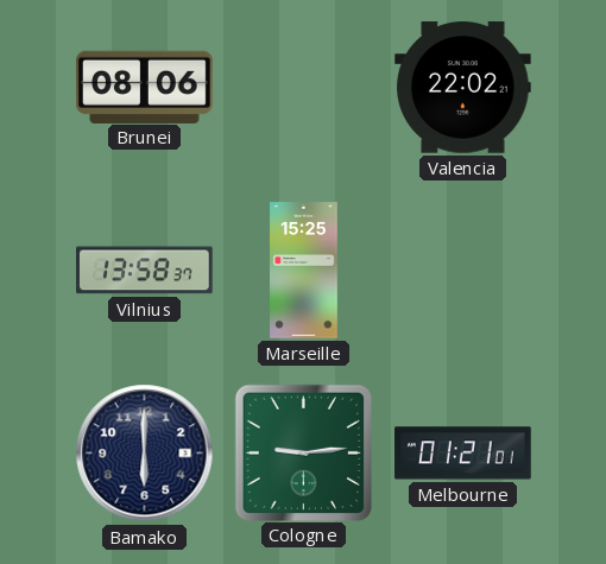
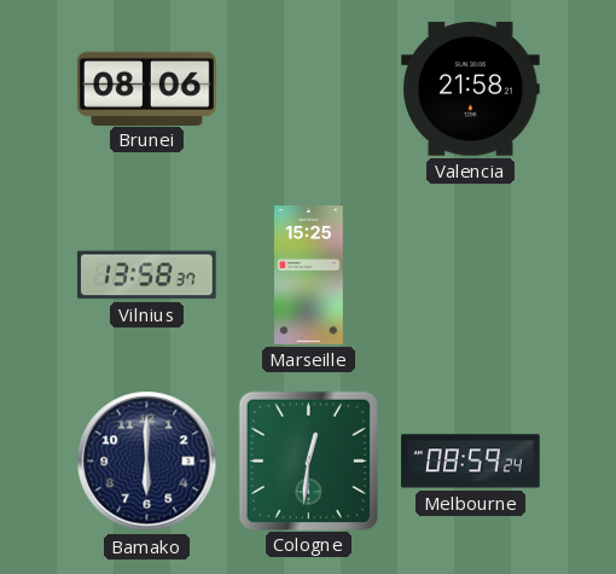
Valencia: 22:02 -> 21:58
Cologne: 9:14 -> 12:31
Melbourne: 01:21 -> 08:59
